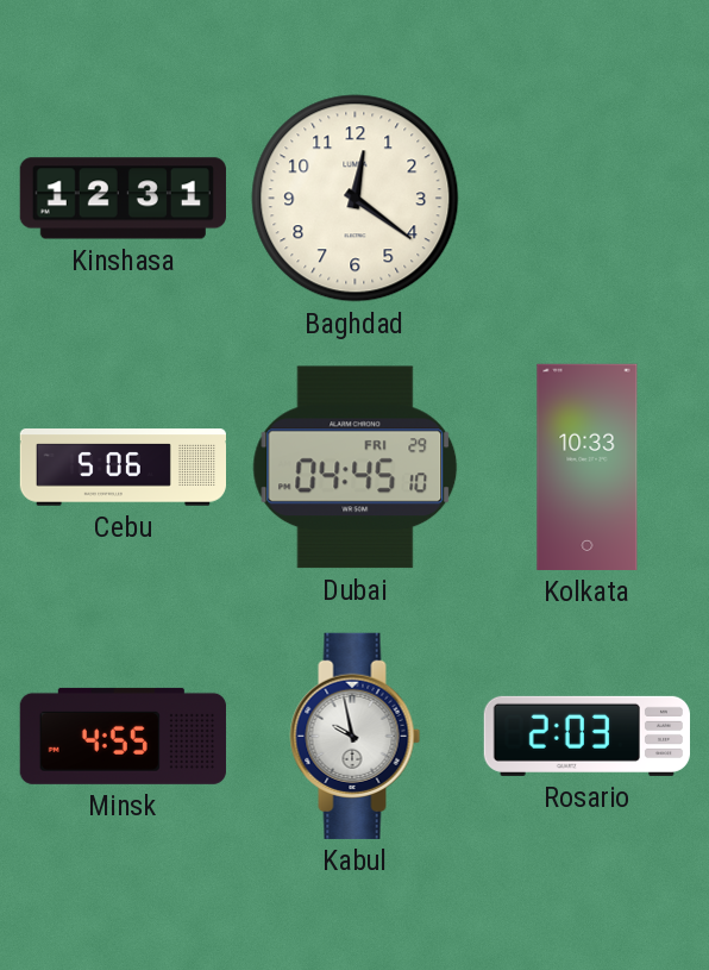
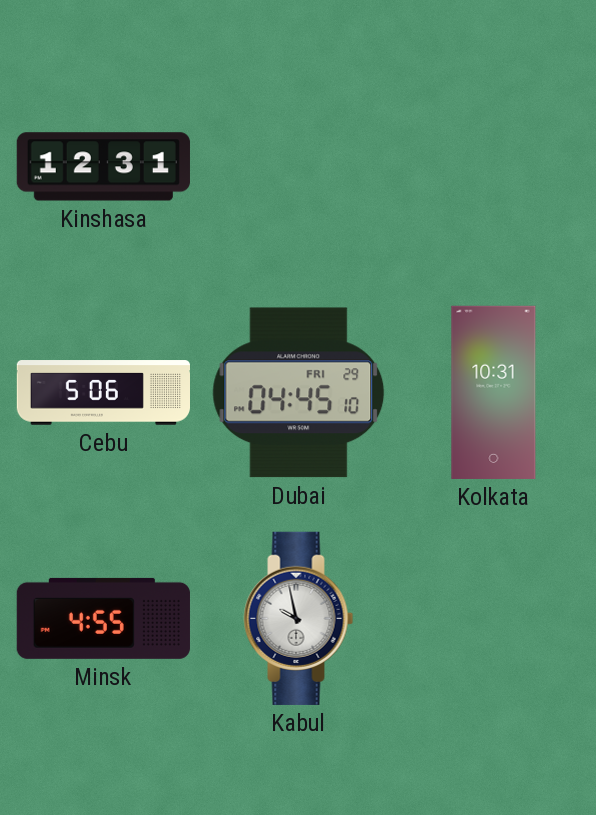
Baghdad: 12:21 -> none
Kolkata: 10:33 -> 10:31
Rosario: 2:03 -> none
